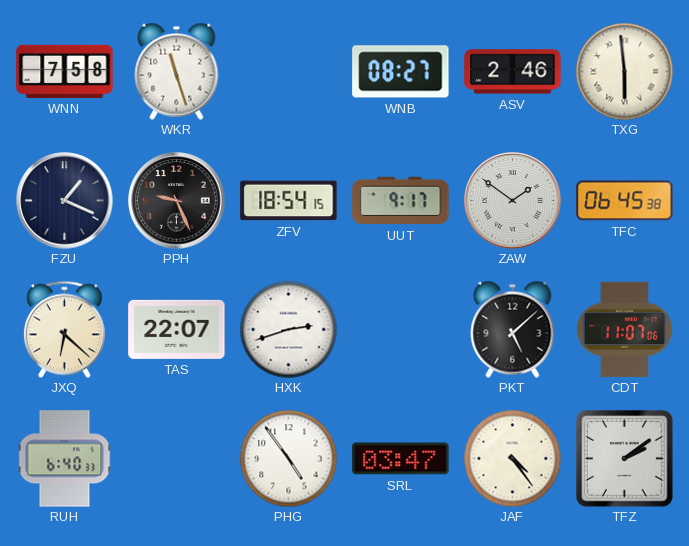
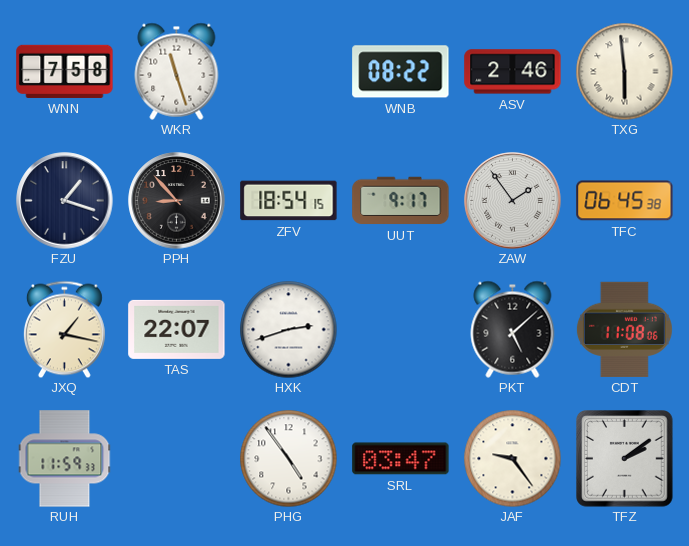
WNB: 08:27 -> 08:22
FZU: 1:19 -> 1:18
PPH: 9:26 -> 8:53
ZAW: 1:51 -> 1:54
JXQ: 6:22 -> 1:17
CDT: 11:07 -> 11:08
RUH: 6:40 -> 11:59
JAF: 4:24 -> 9:24
